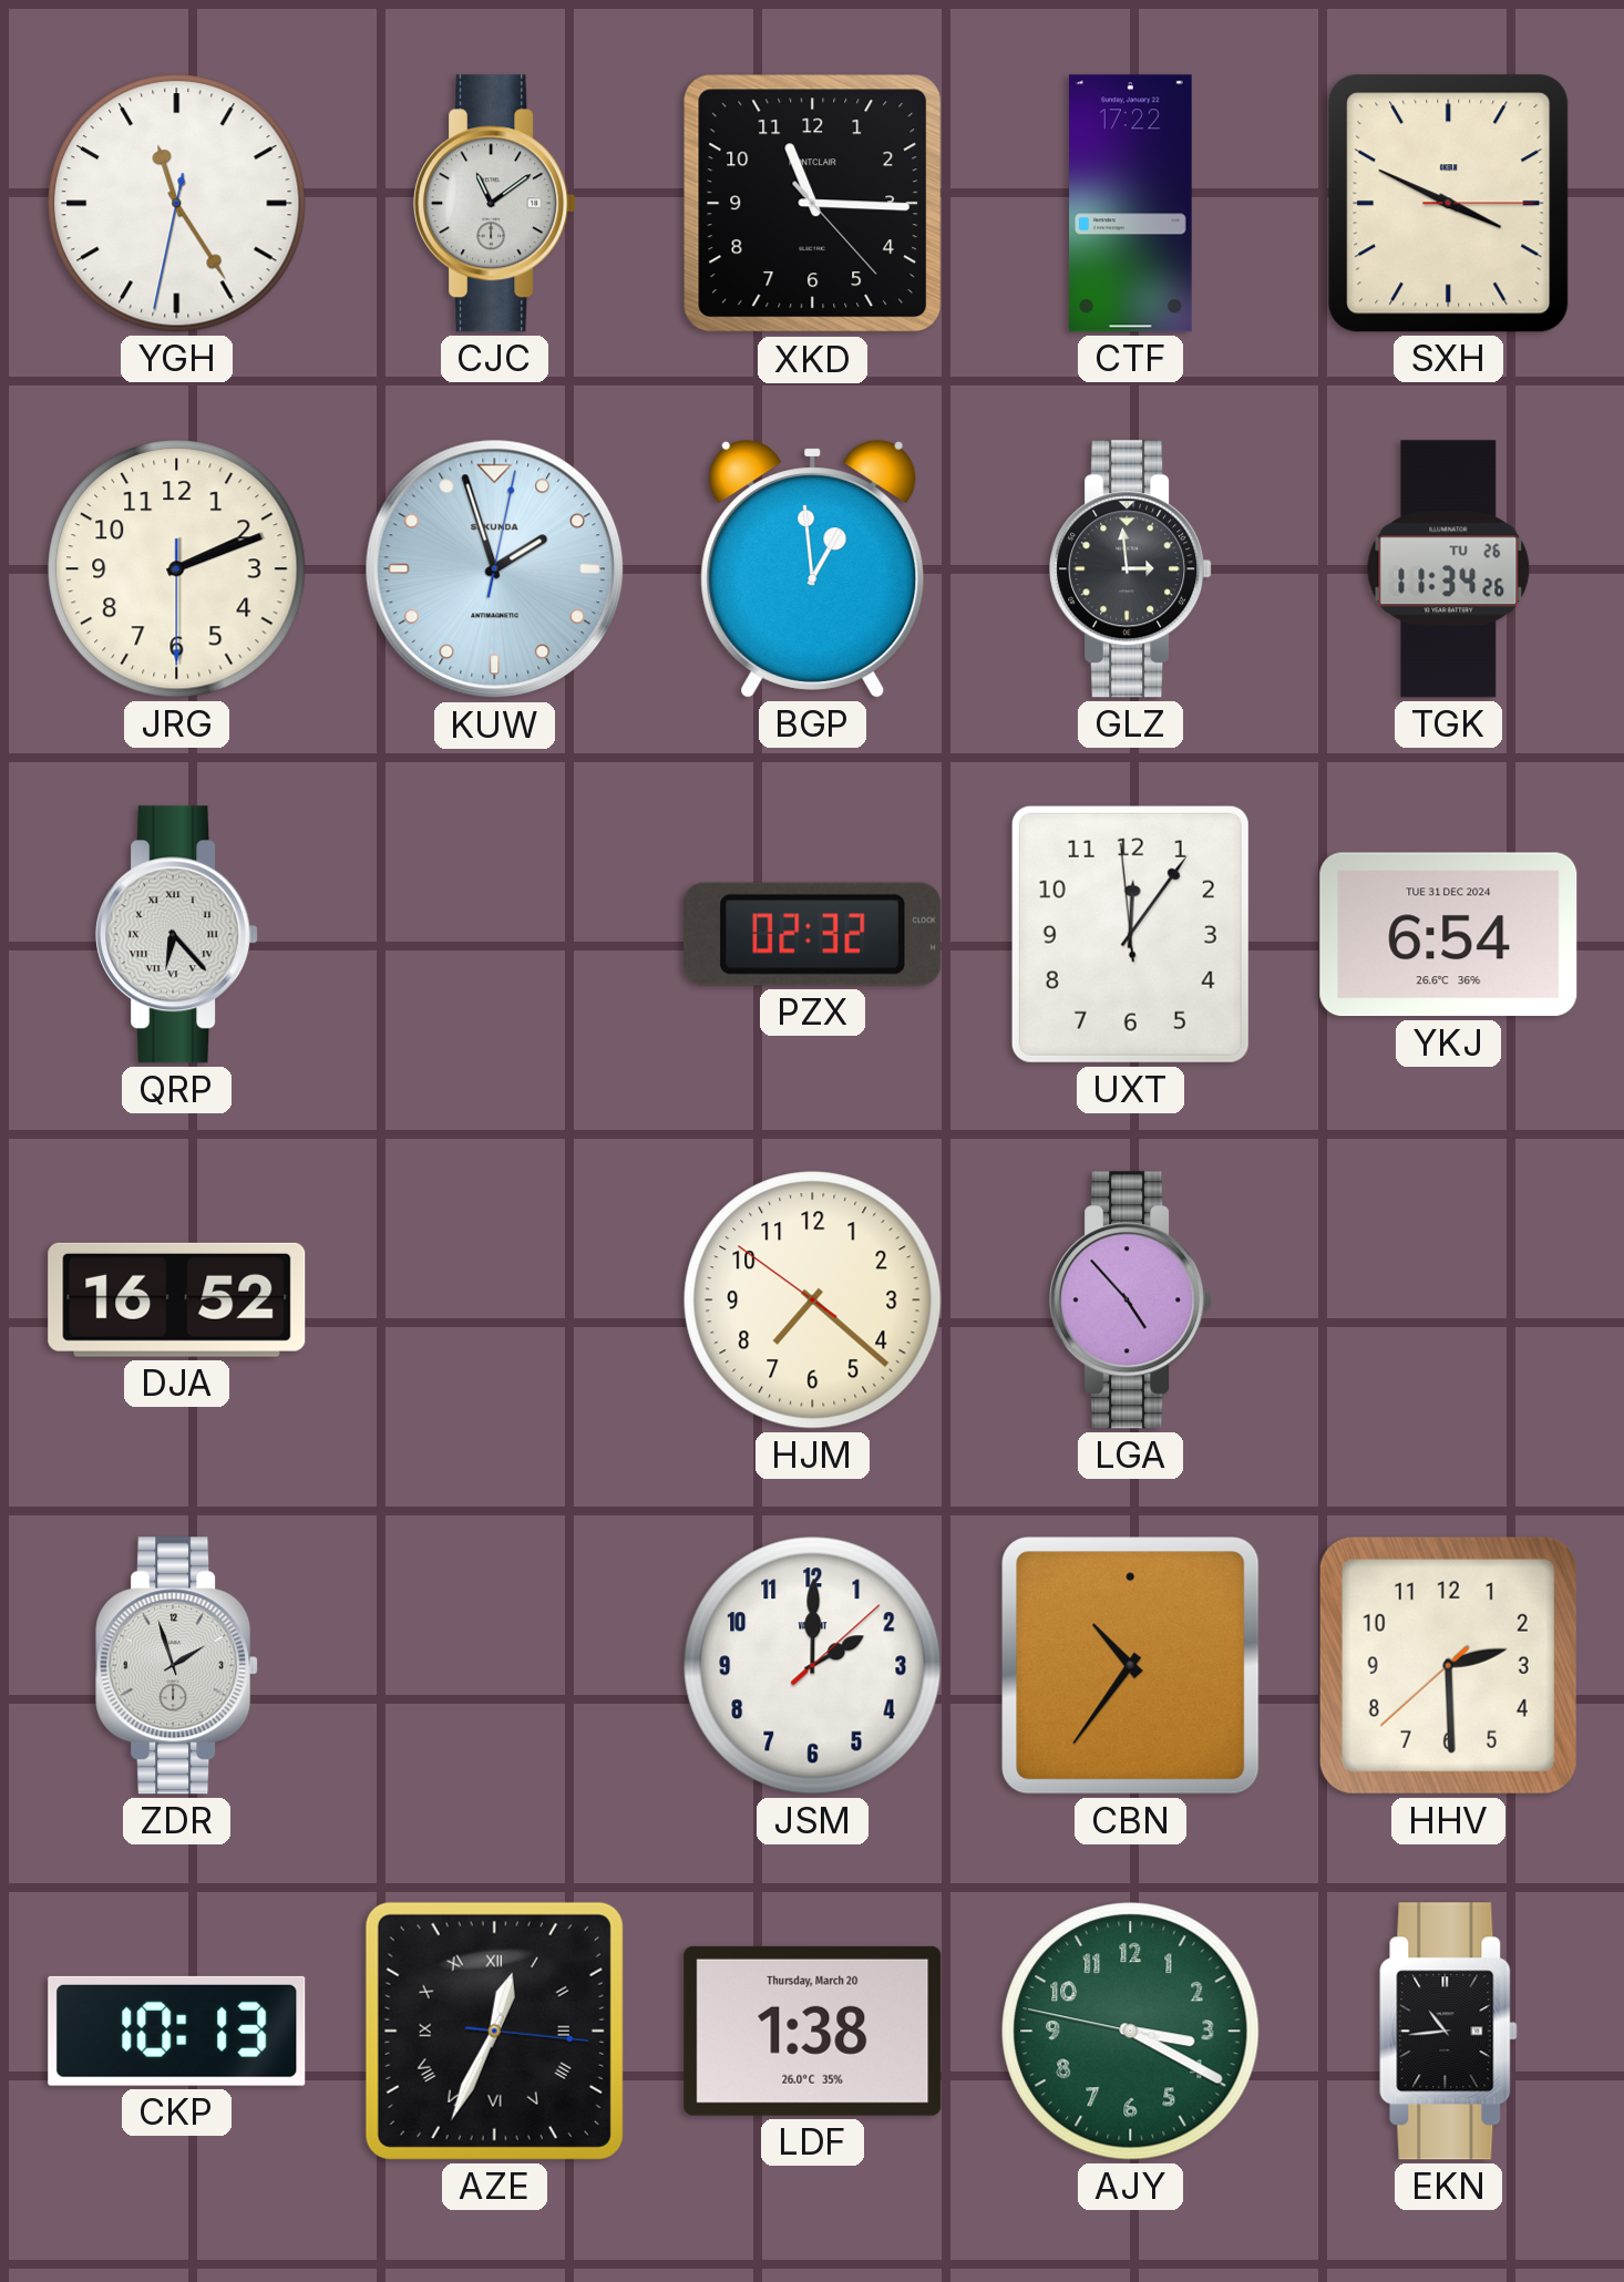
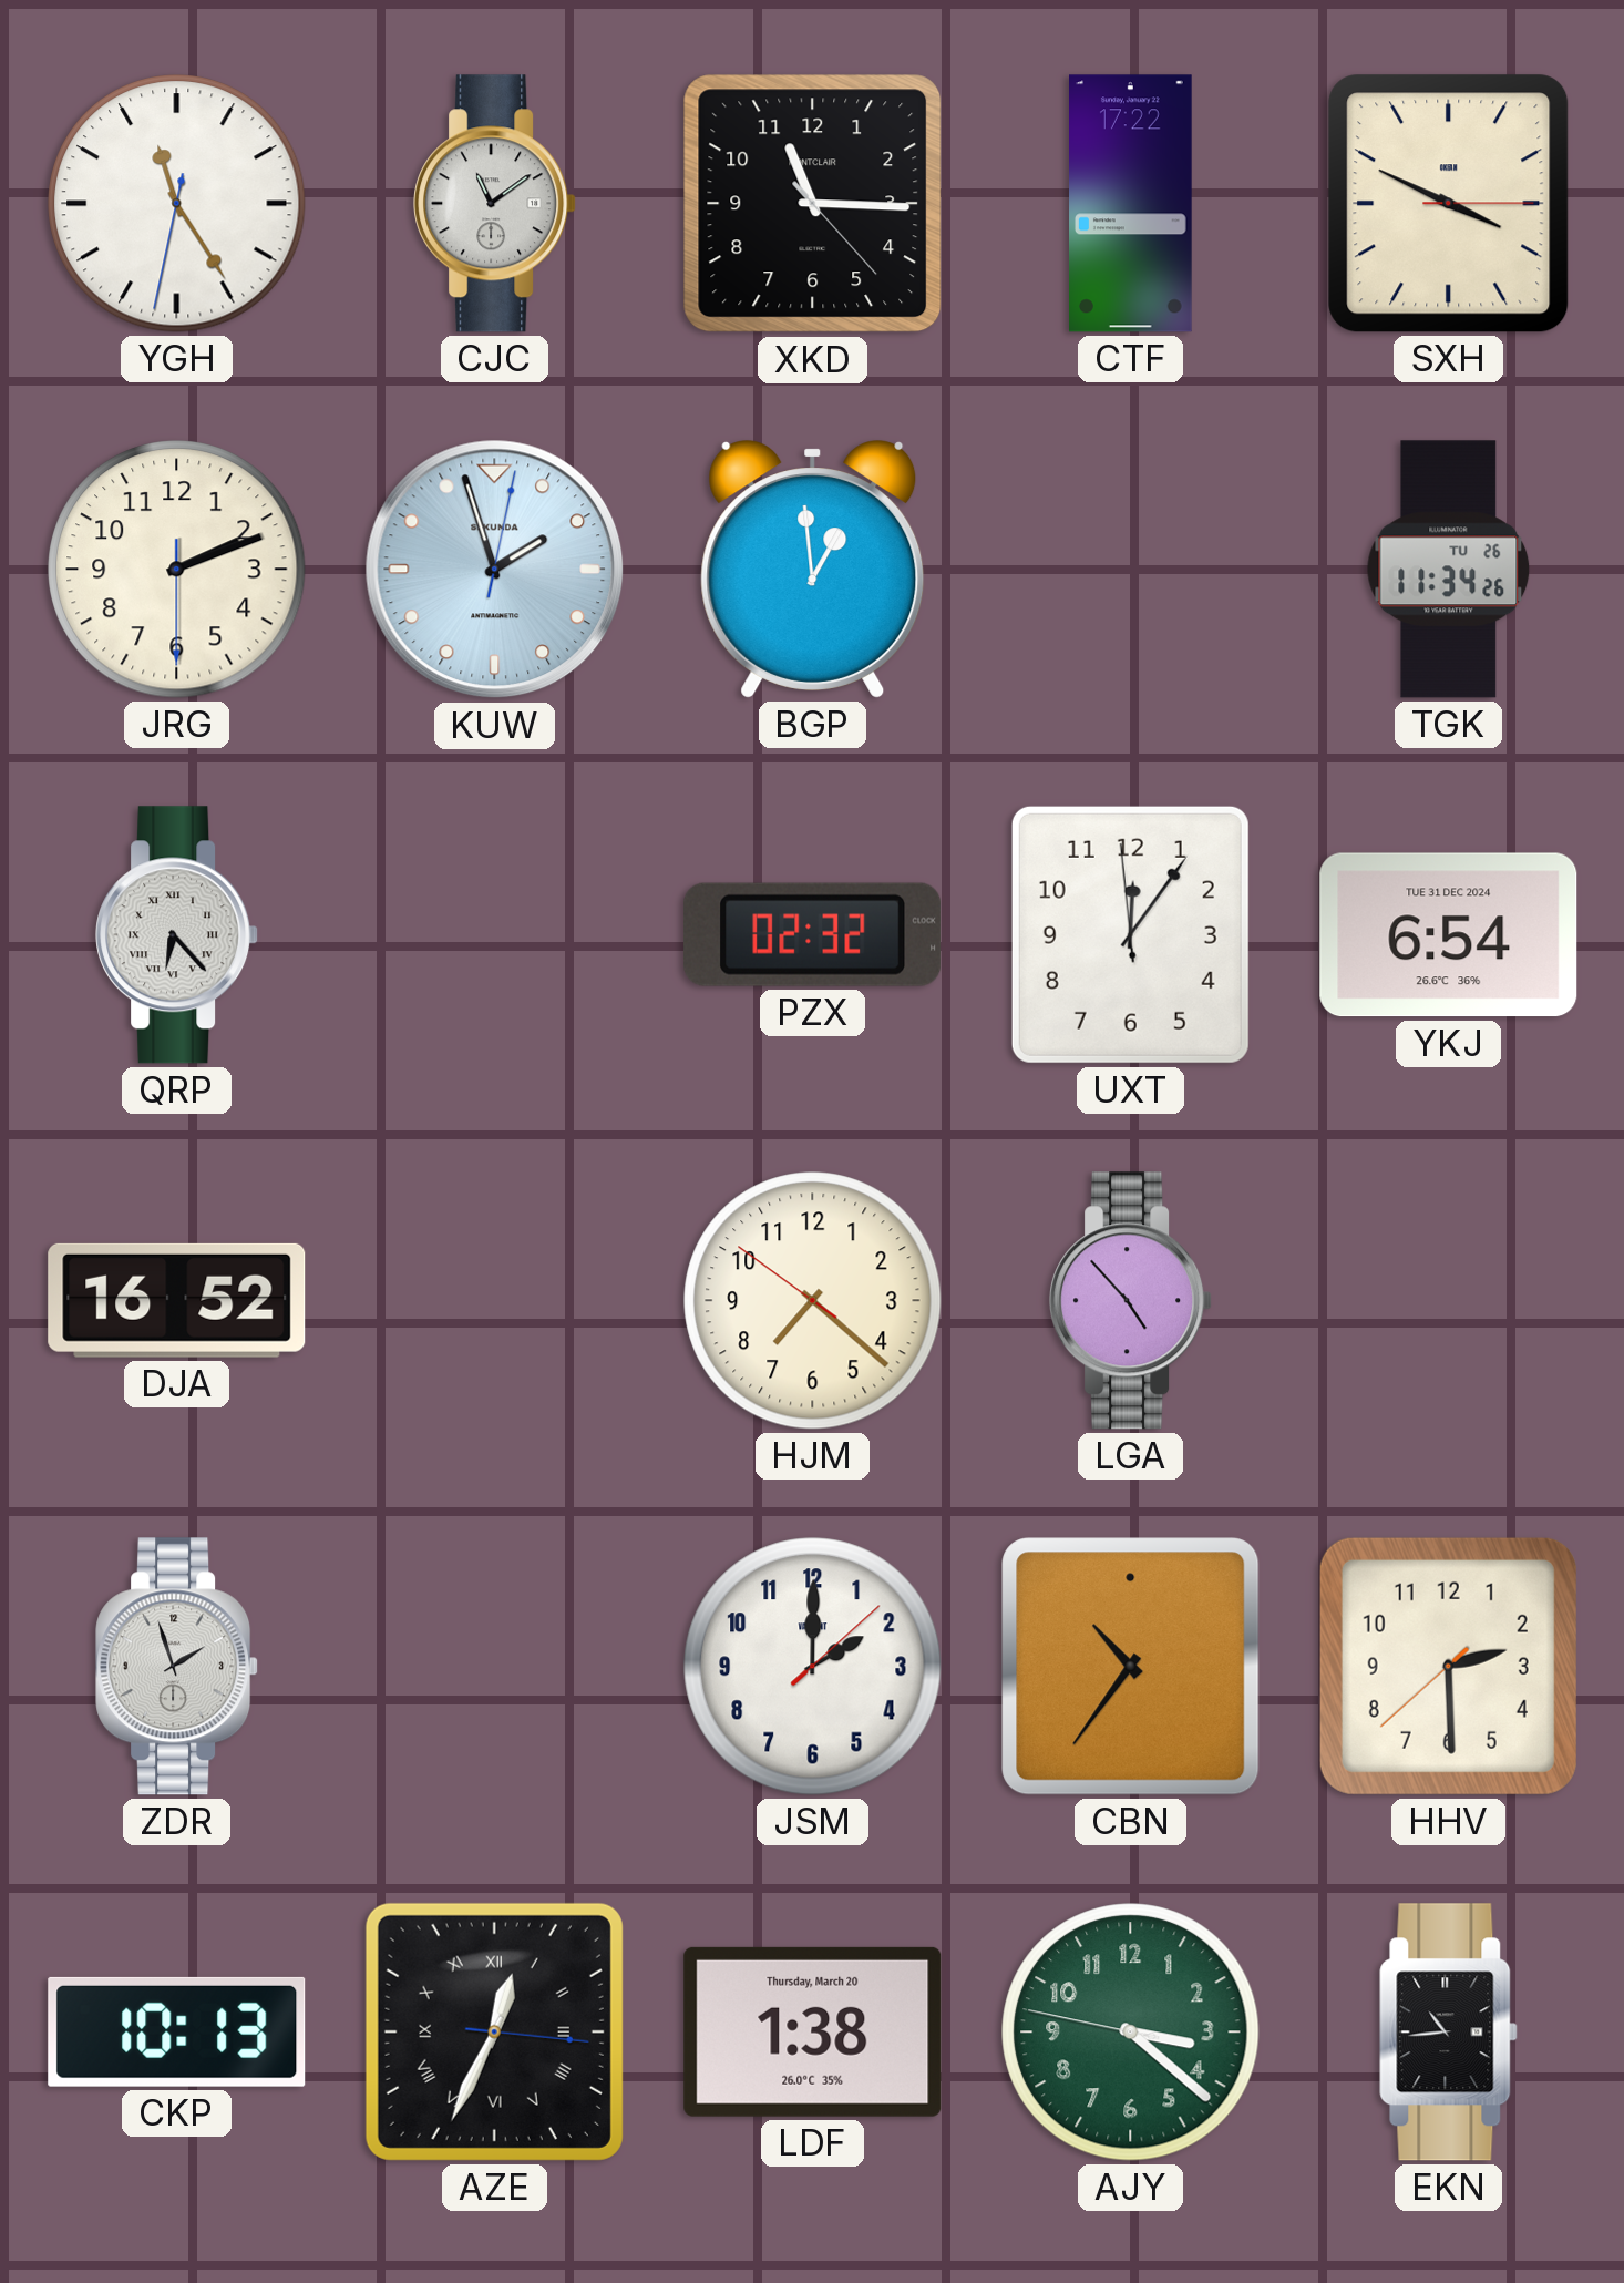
GLZ: 2:59 -> none
AJY: 3:19 -> 3:21
